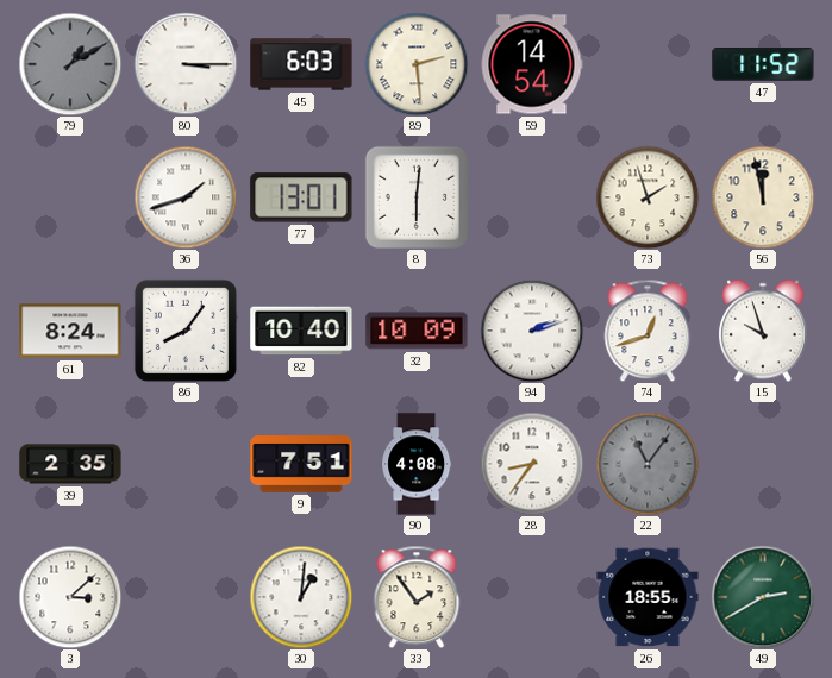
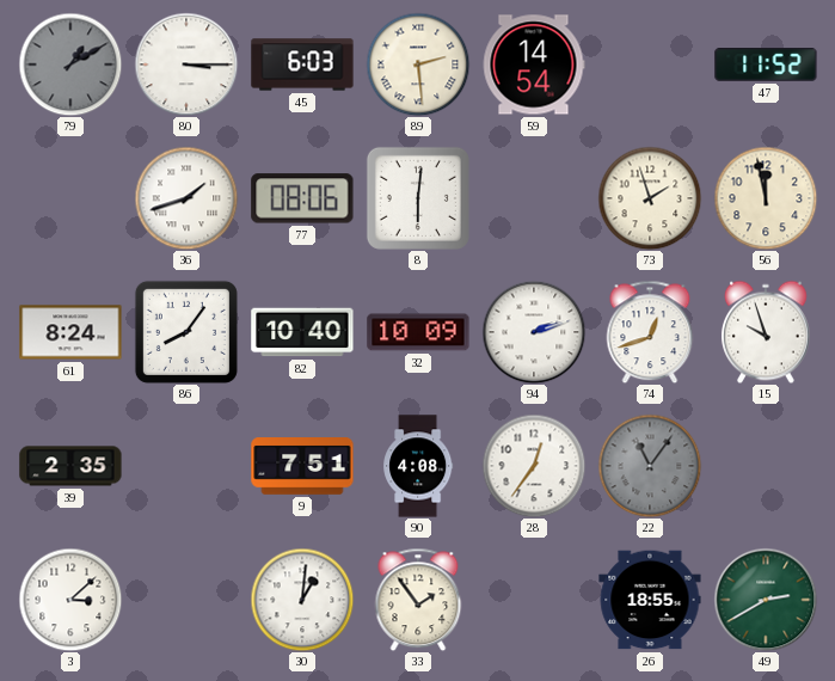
77: 13:01 -> 08:06
28: 8:36 -> 12:36
